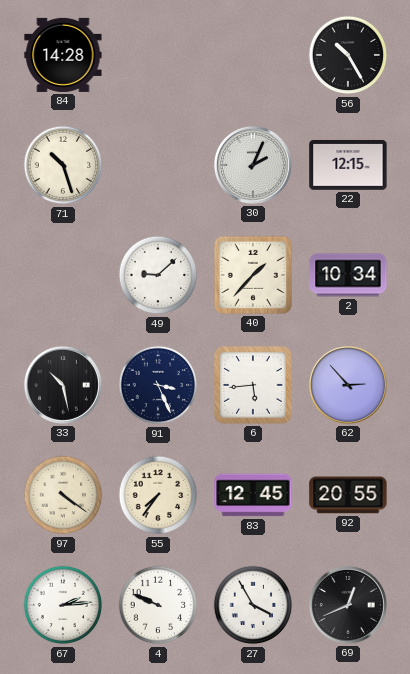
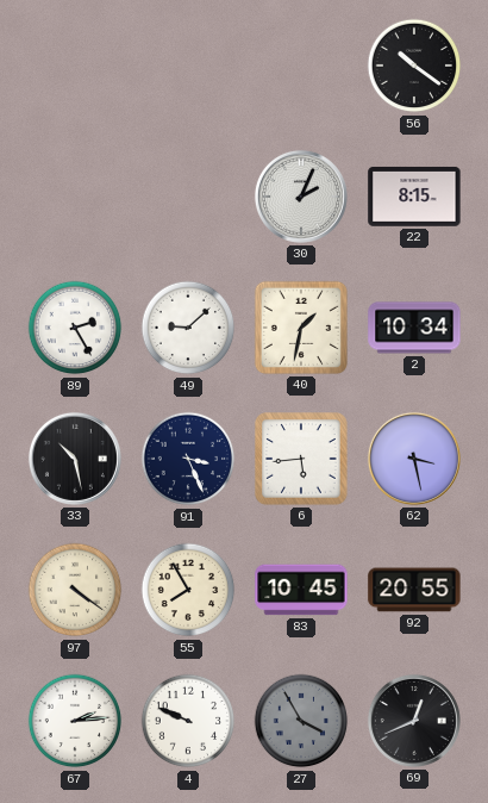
84: 14:28 -> none
56: 10:25 -> 10:21
71: 10:27 -> none
22: 12:15 -> 8:15
89: none -> 2:25
40: 1:37 -> 1:32
62: 2:53 -> 3:28
55: 7:36 -> 7:55
83: 12:45 -> 10:45
27 dial: white -> grey
